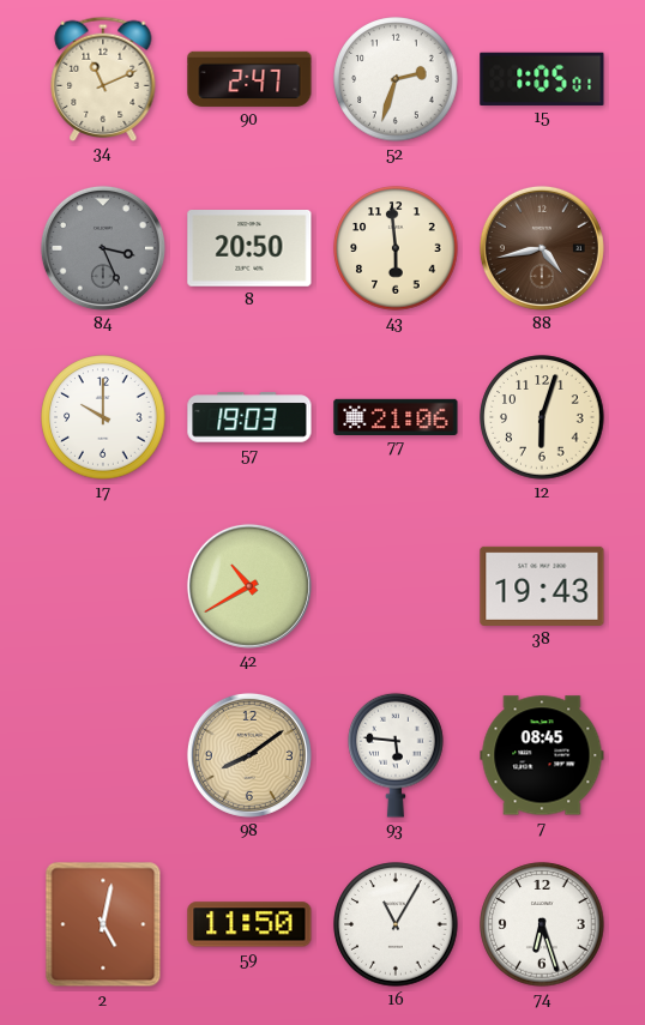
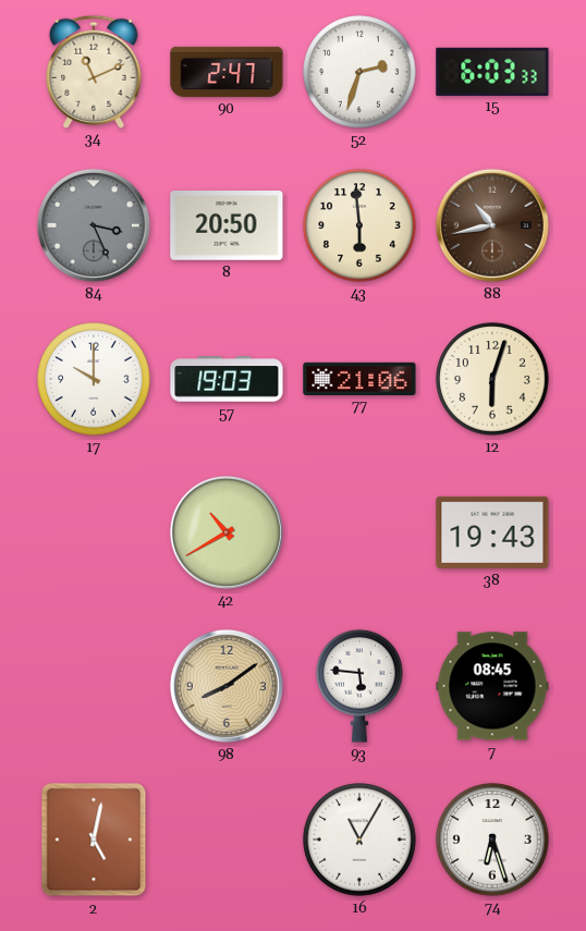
15: 1:05 -> 6:03
88: 4:43 -> 10:43
59: 11:50 -> none
